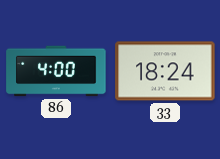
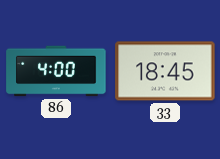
33: 18:24 -> 18:45
